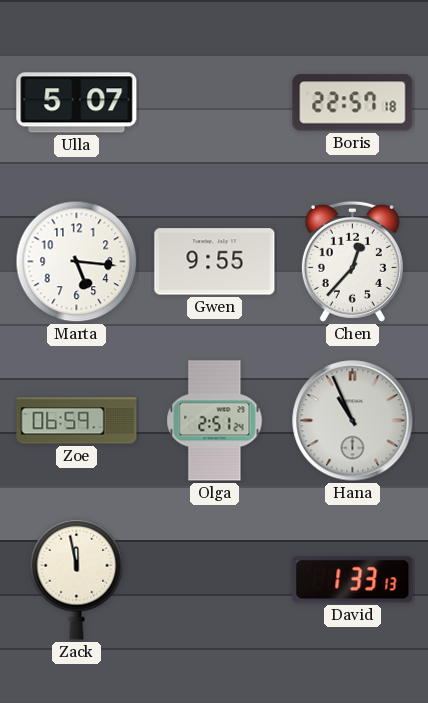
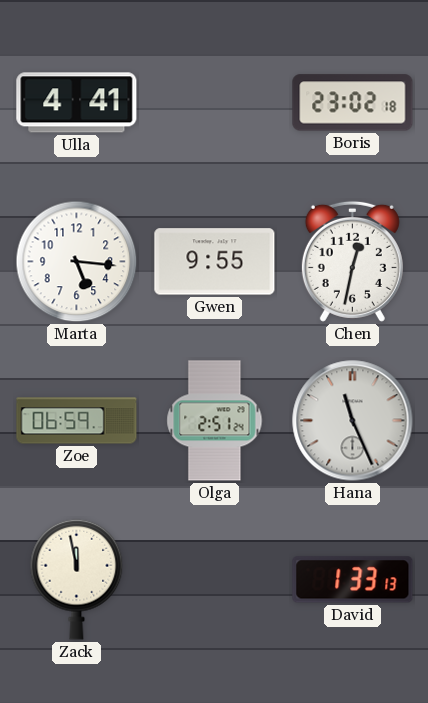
Ulla: 5:07 -> 4:41
Boris: 22:57 -> 23:02
Chen: 12:37 -> 12:32
Hana: 10:56 -> 11:26
